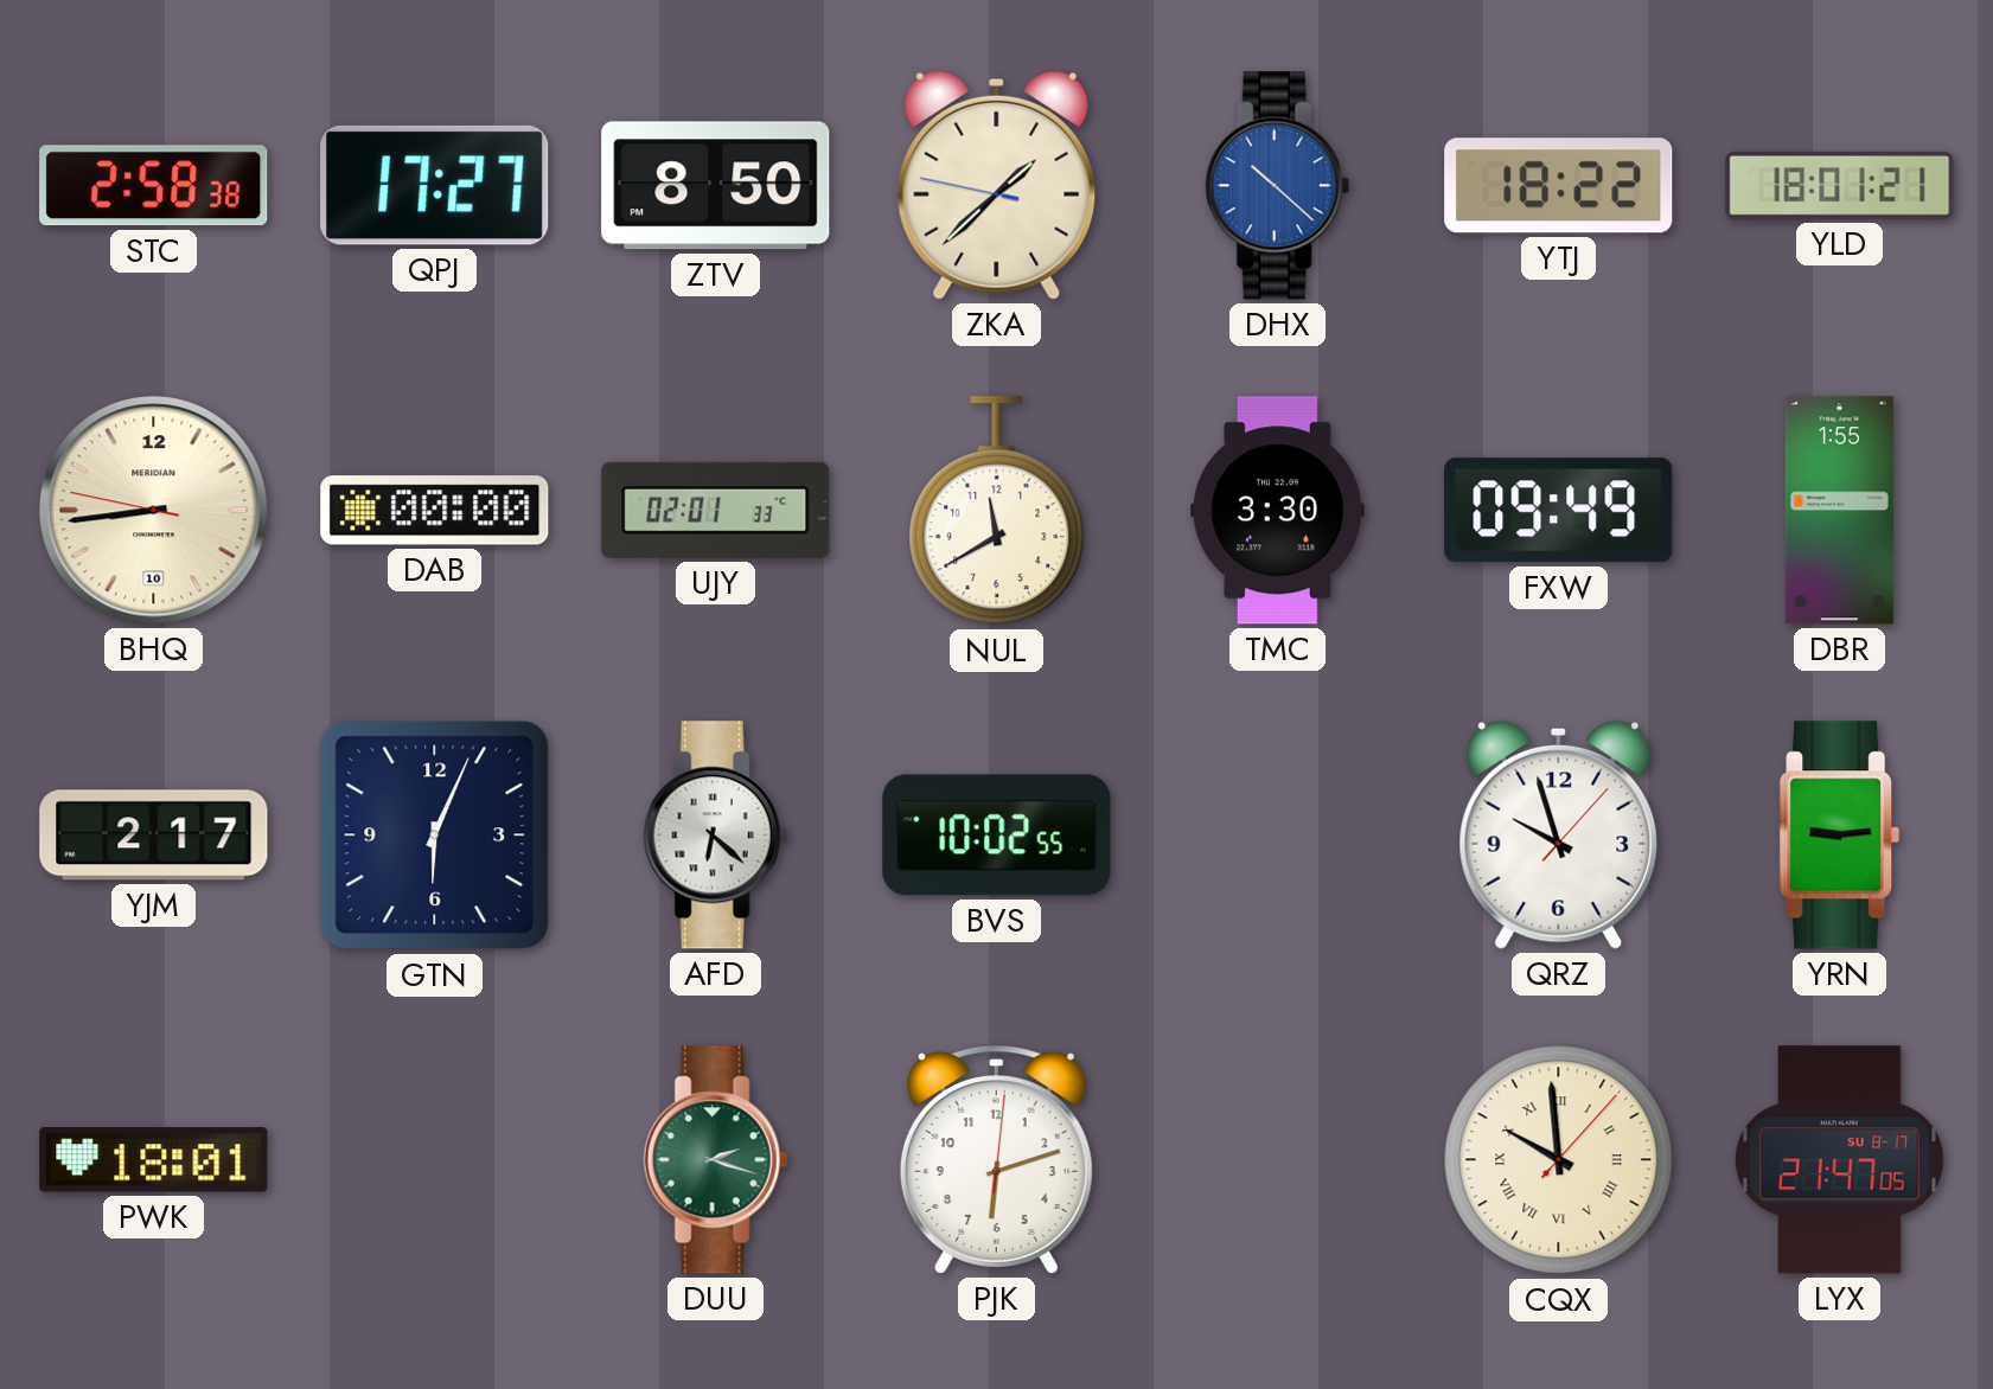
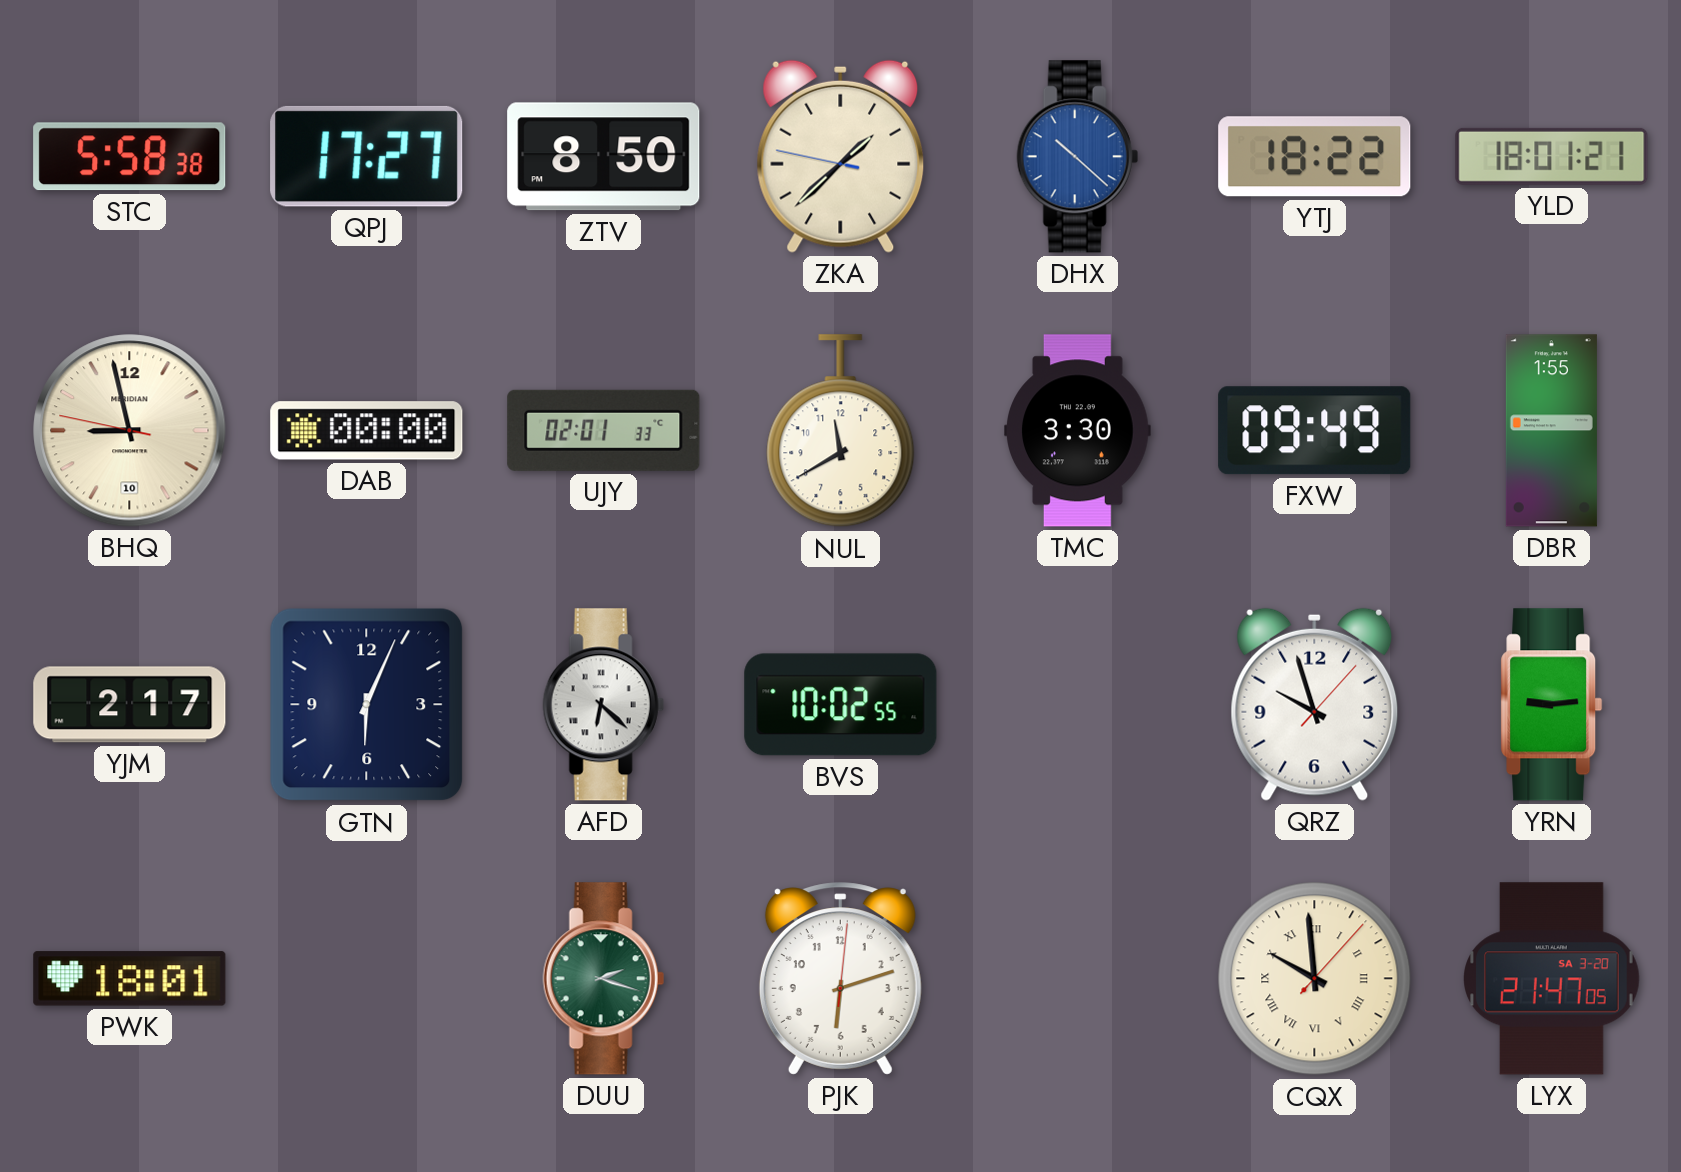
STC: 2:58 -> 5:58
BHQ: 8:43 -> 8:57
LYX date: SU 8-17 -> SA 3-20
